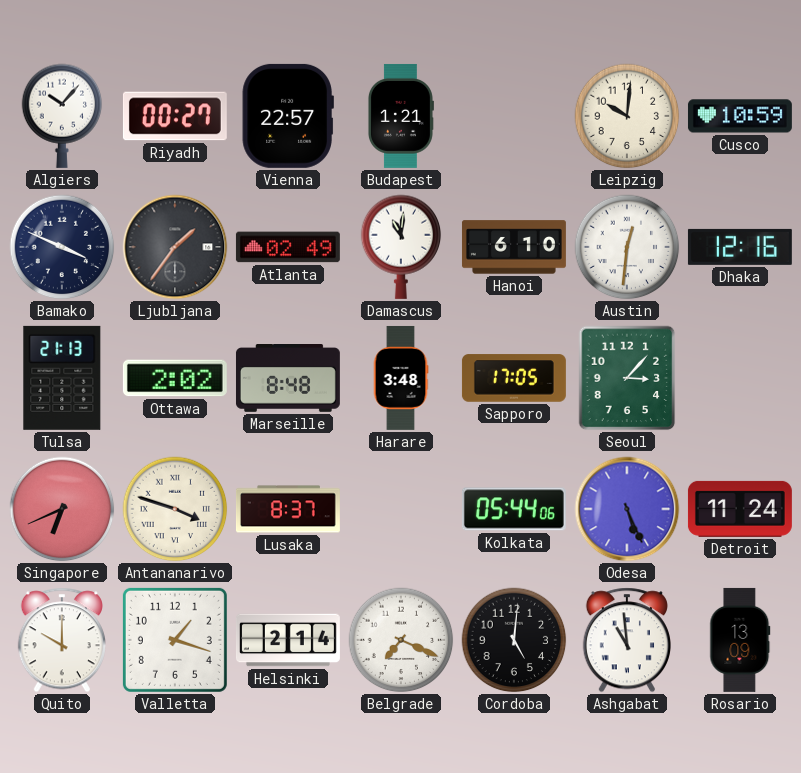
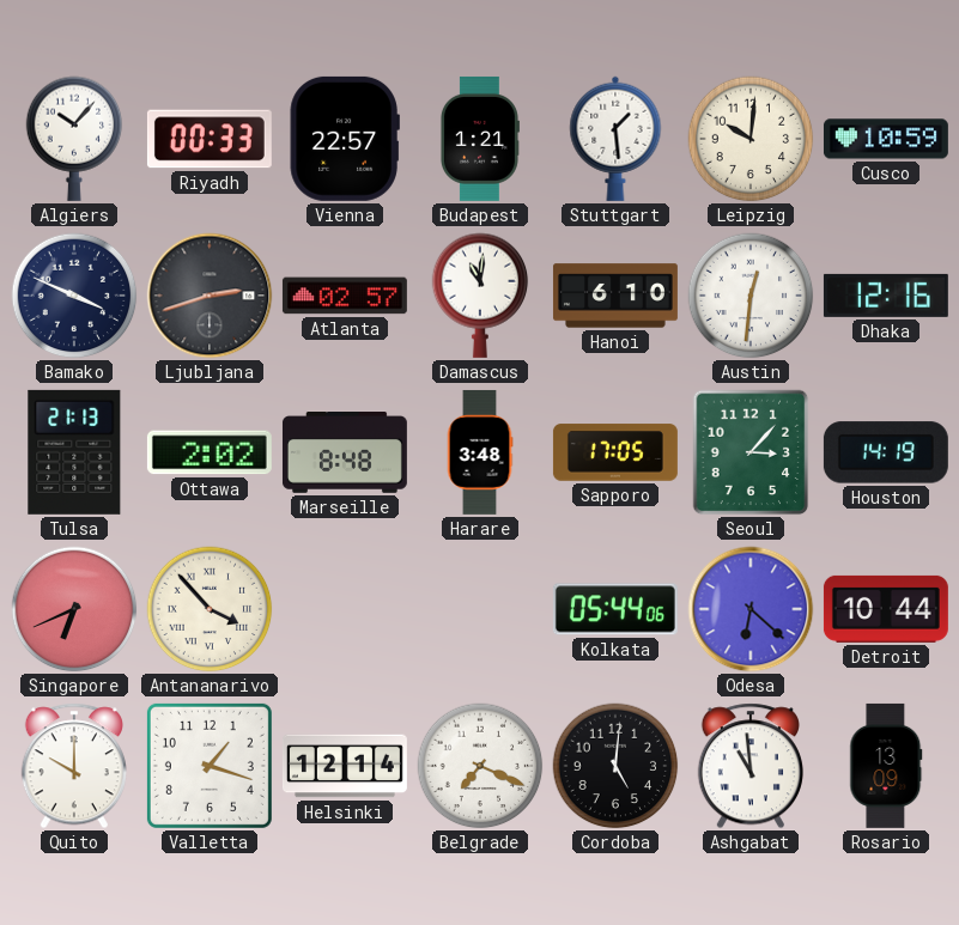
Riyadh: 00:27 -> 00:33
Stuttgart: none -> 1:29
Ljubljana: 1:36 -> 2:42
Atlanta: 02:49 -> 02:57
Houston: none -> 14:19
Antananarivo: 3:48 -> 3:53
Lusaka: 8:37 -> none
Odesa: 5:26 -> 6:22
Detroit: 11:24 -> 10:44
Helsinki: 2:14 -> 12:14
